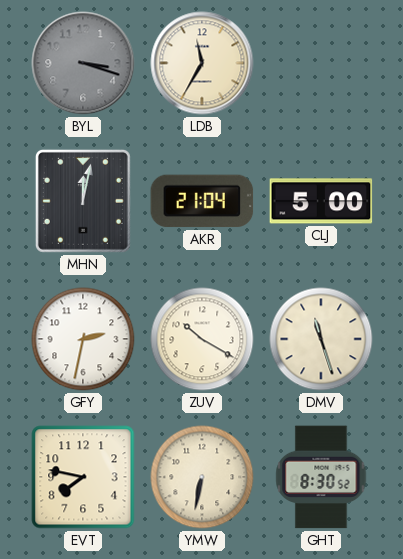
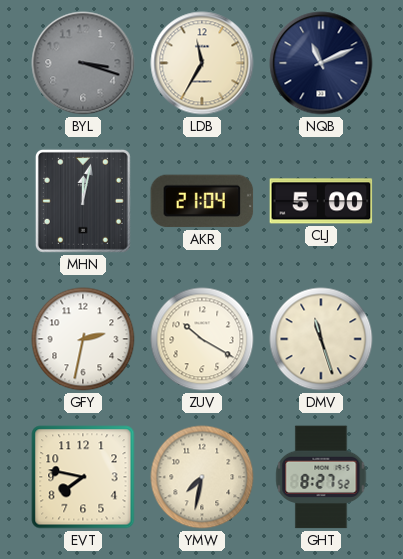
NQB: none -> 11:11
YMW: 6:32 -> 7:32
GHT: 8:30 -> 8:27
